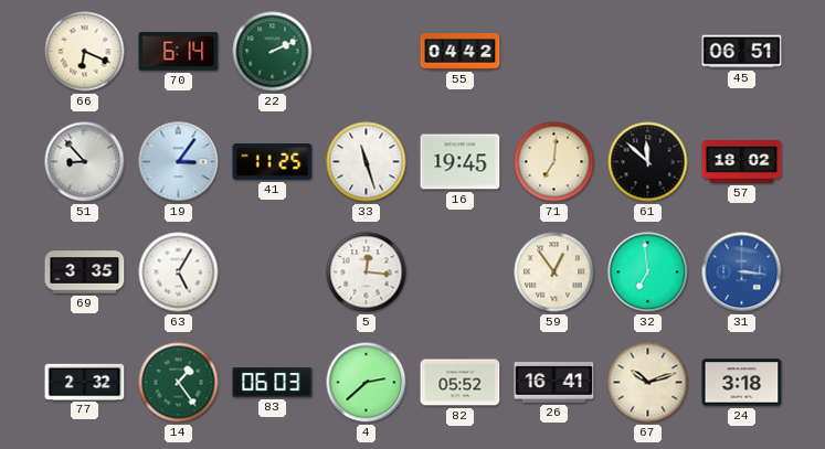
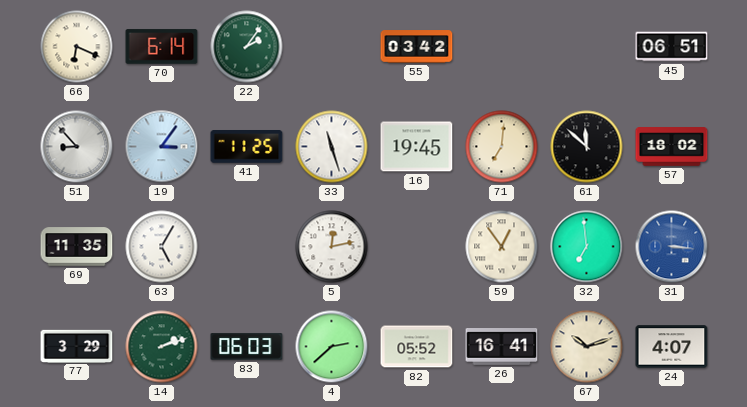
22: 2:11 -> 2:06
55: 04:42 -> 03:42
69: 3:35 -> 11:35
5: 12:16 -> 12:13
77: 2:32 -> 3:29
14: 1:24 -> 2:12
24: 3:18 -> 4:07
